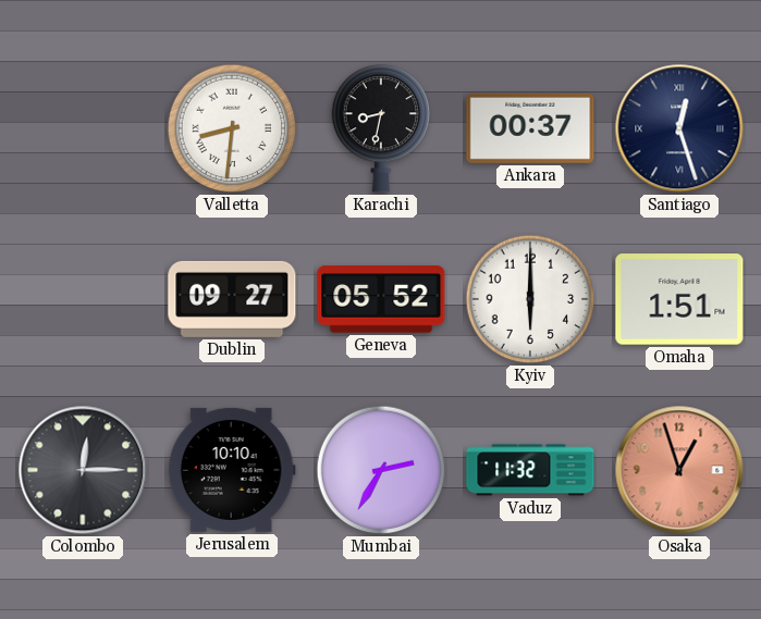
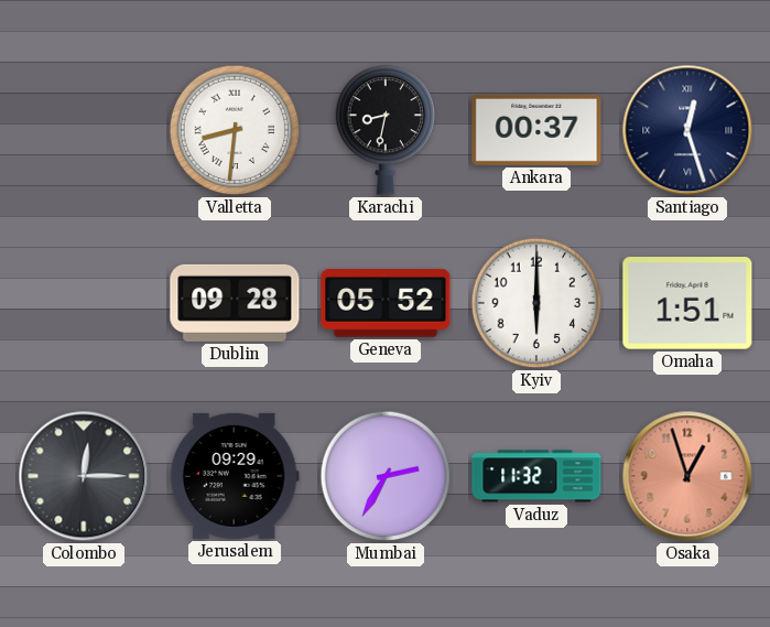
Dublin: 09:27 -> 09:28
Jerusalem: 10:10 -> 09:29
